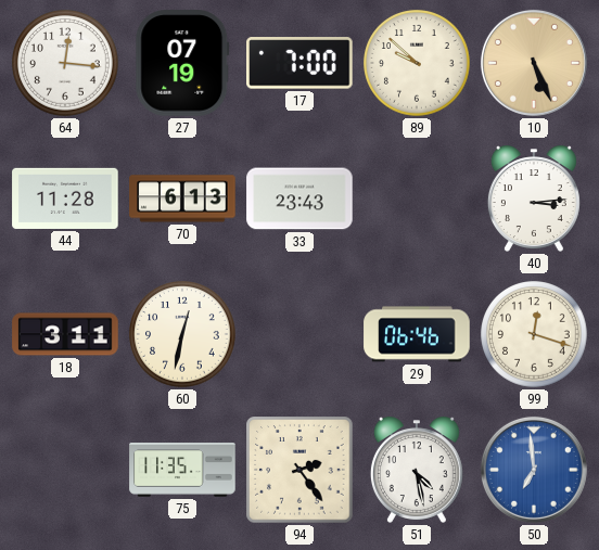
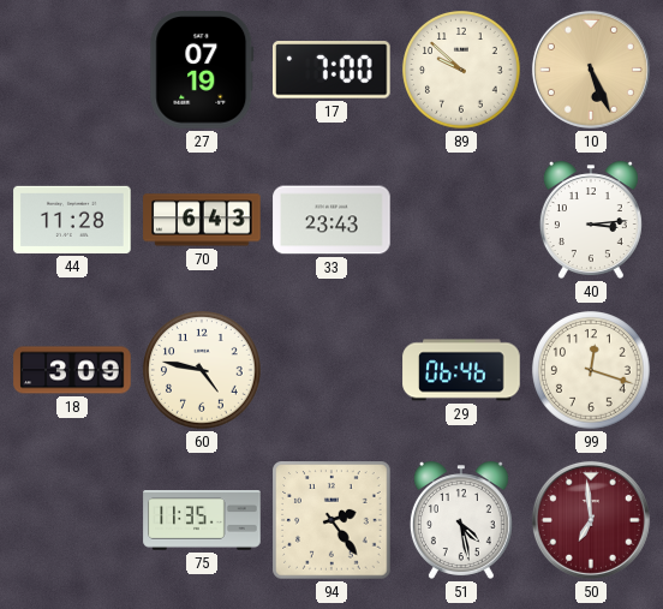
64: 12:16 -> none
70: 6:13 -> 6:43
18: 3:11 -> 3:09
60: 12:32 -> 4:47
50 dial: blue -> burgundy
